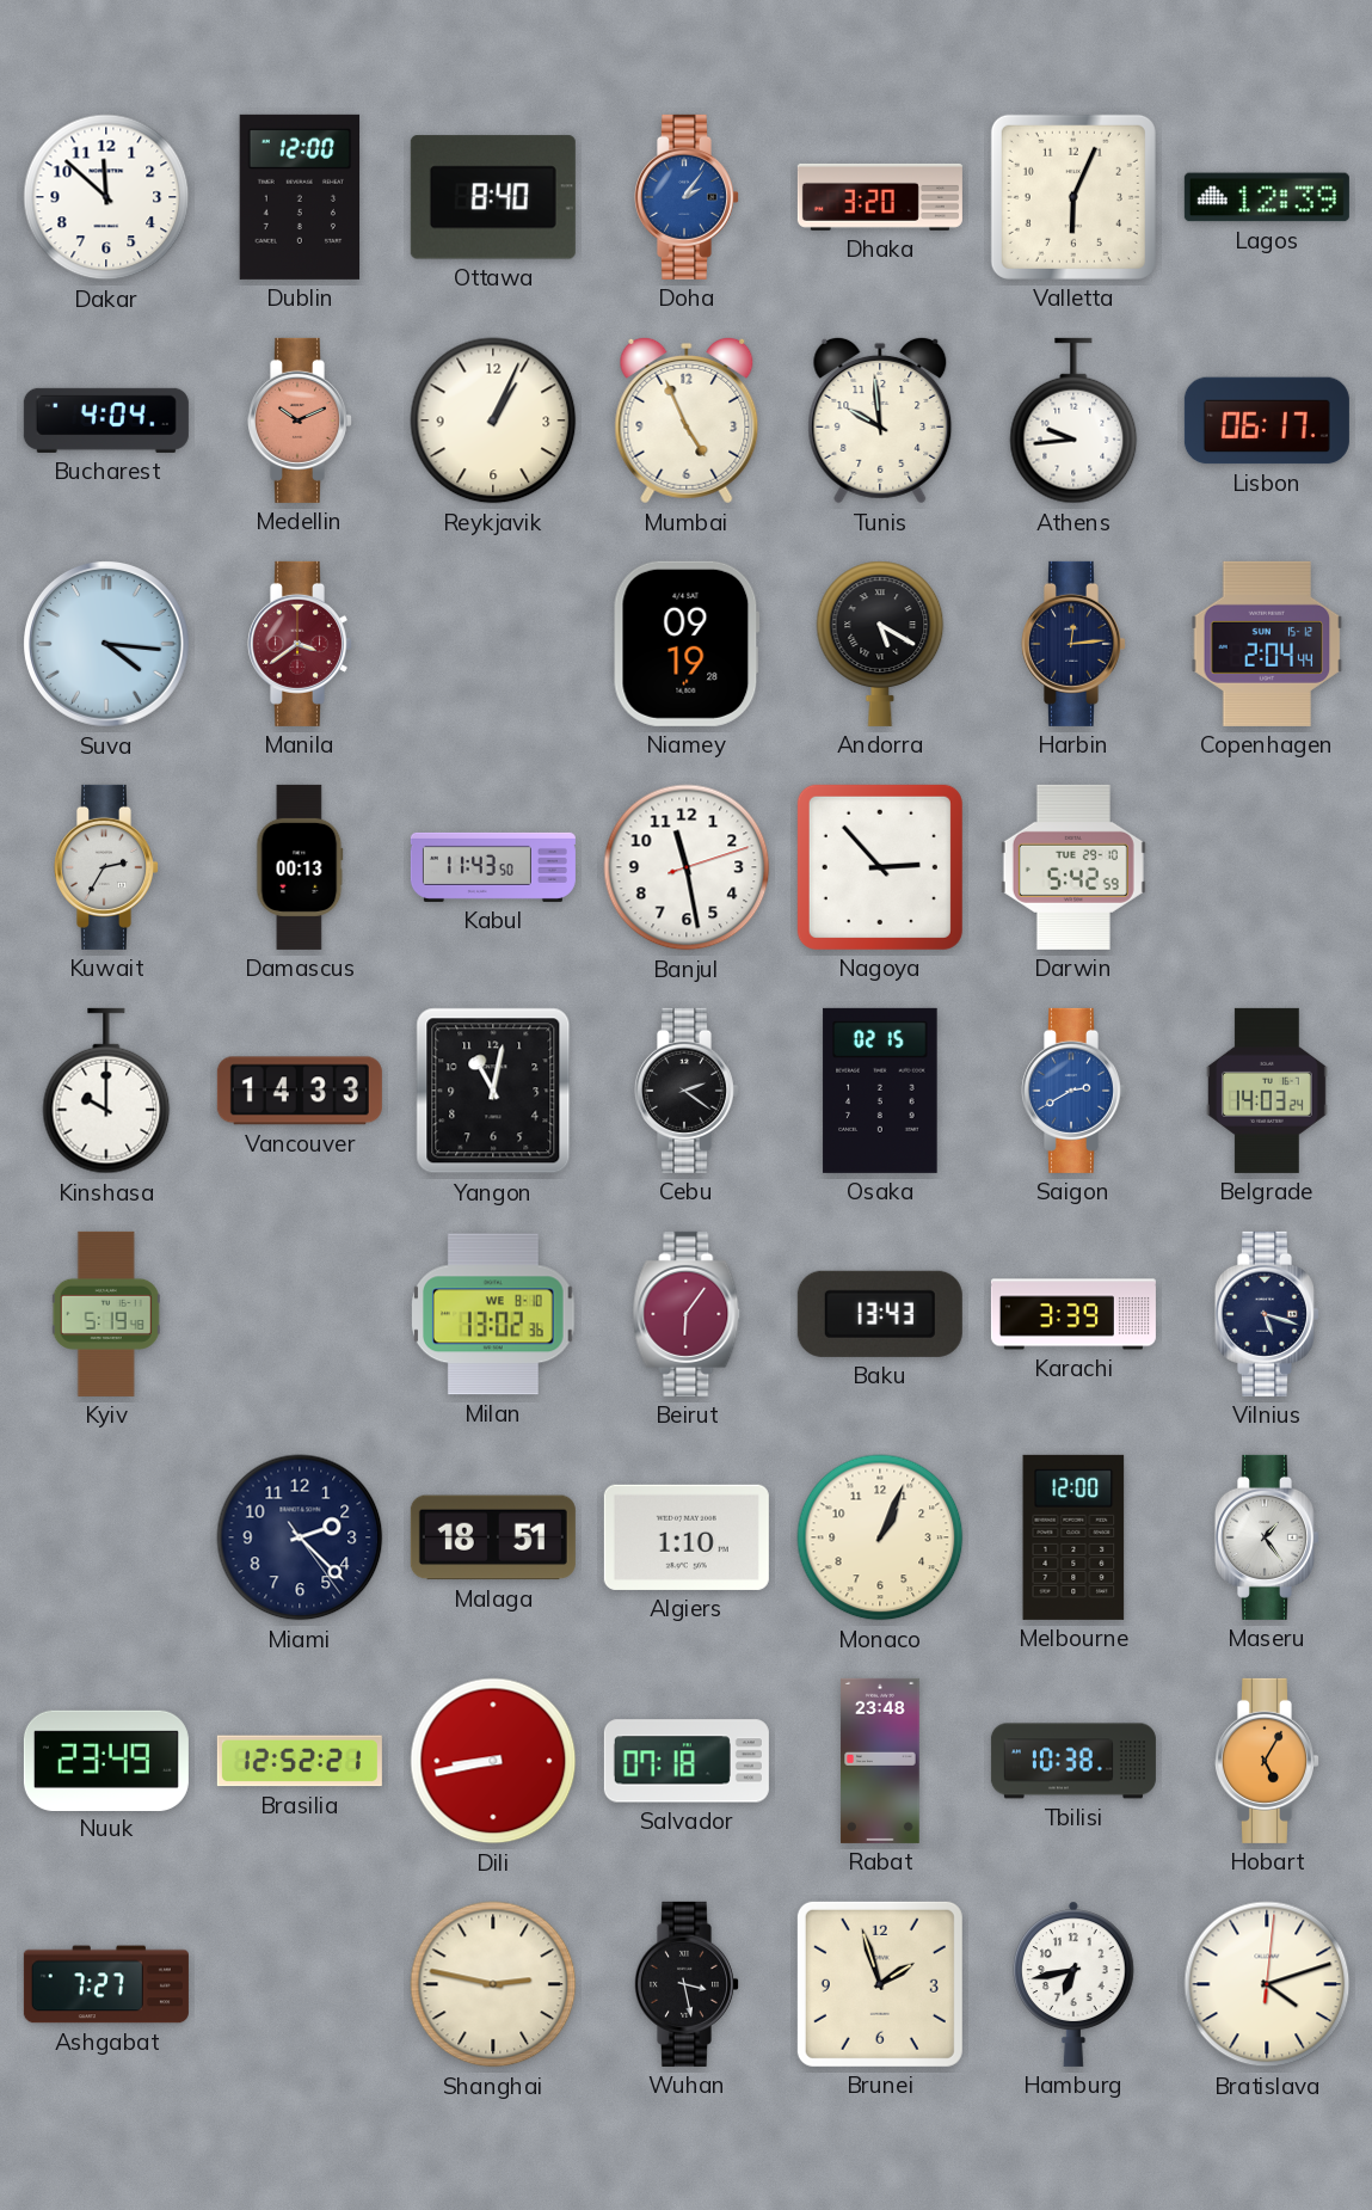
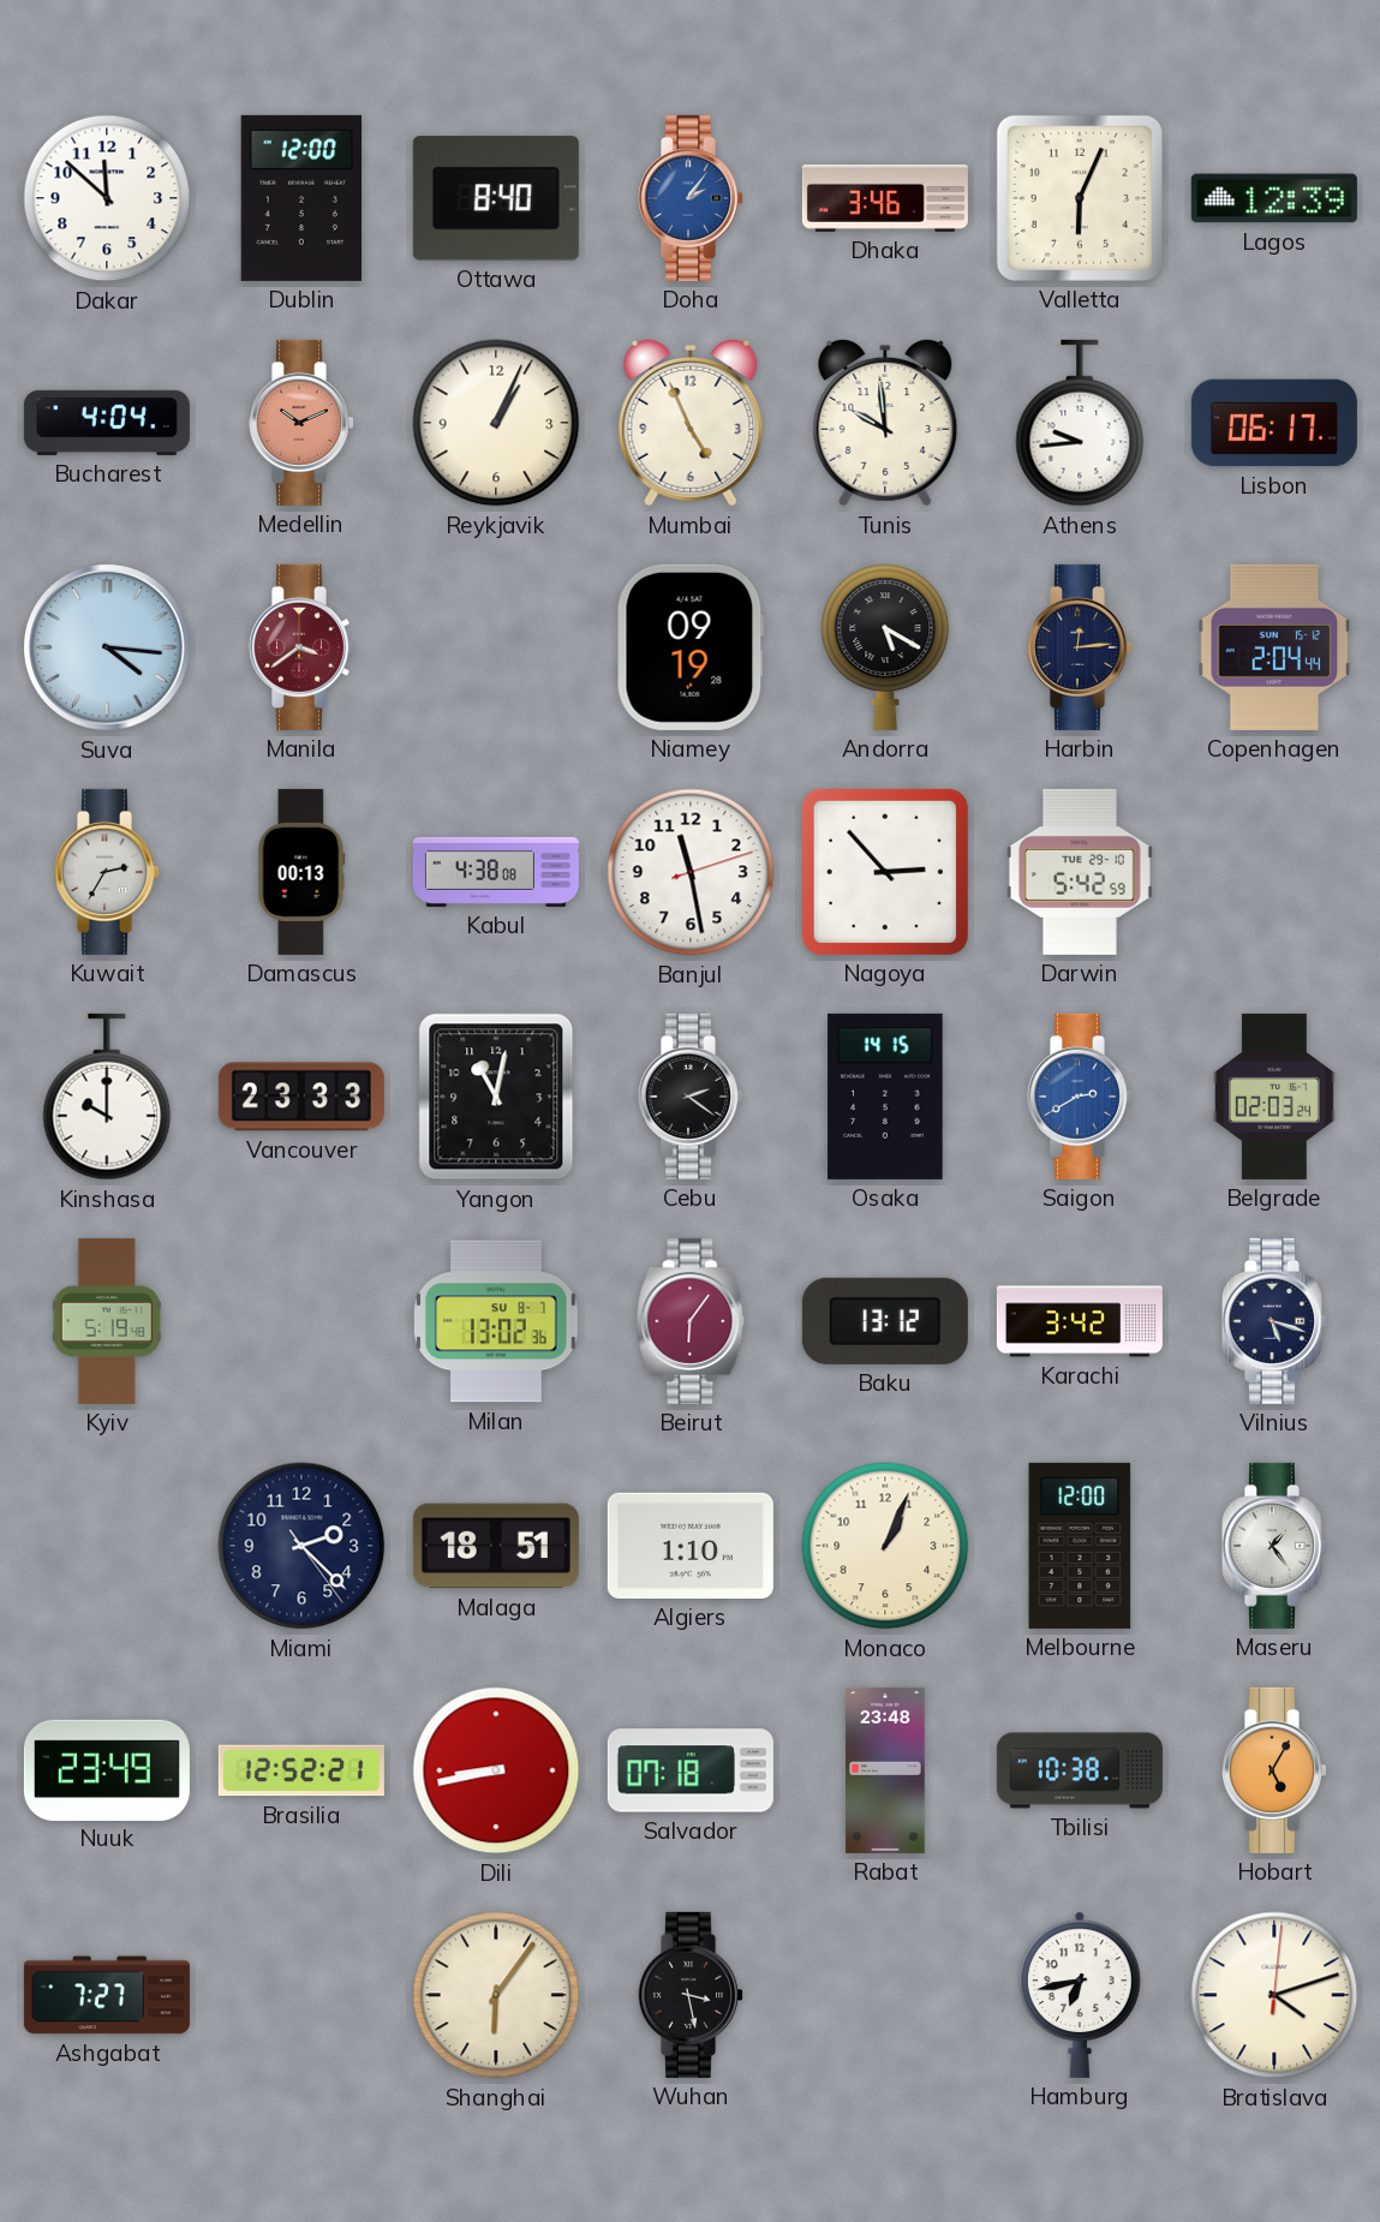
Dhaka: 3:20 -> 3:46
Kabul: 11:43 -> 4:38
Vancouver: 14:33 -> 23:33
Osaka: 02:15 -> 14:15
Belgrade: 14:03 -> 02:03
Milan date: WE 8-10 -> SU 8-7
Baku: 13:43 -> 13:12
Karachi: 3:39 -> 3:42
Shanghai: 2:47 -> 6:06
Brunei: 1:57 -> none
